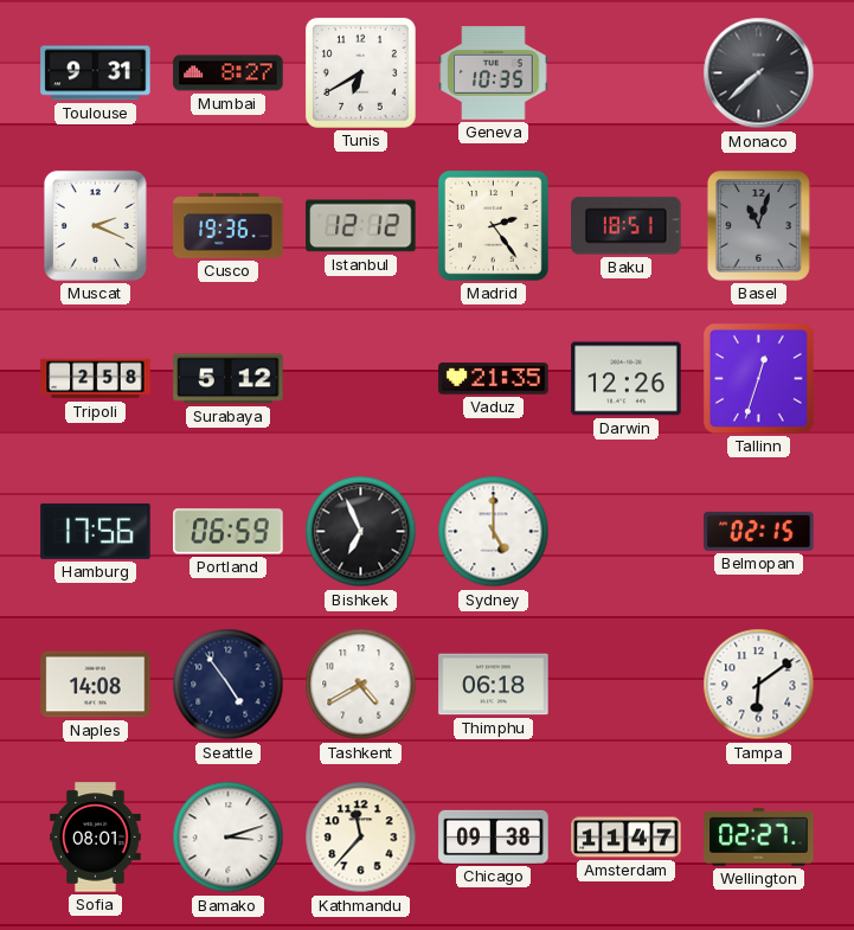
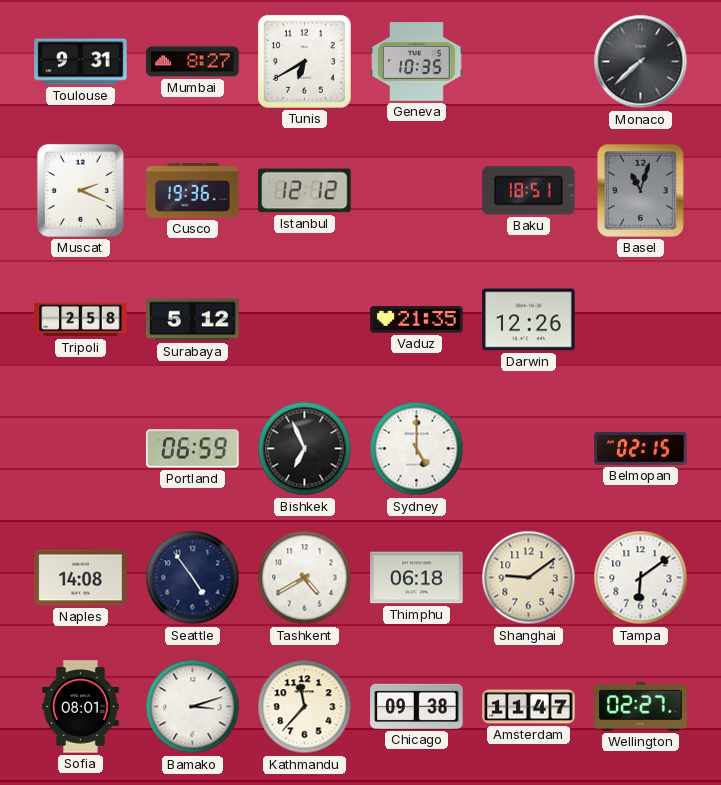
Madrid: 2:24 -> none
Tallinn: 12:33 -> none
Hamburg: 17:56 -> none
Shanghai: none -> 9:09
